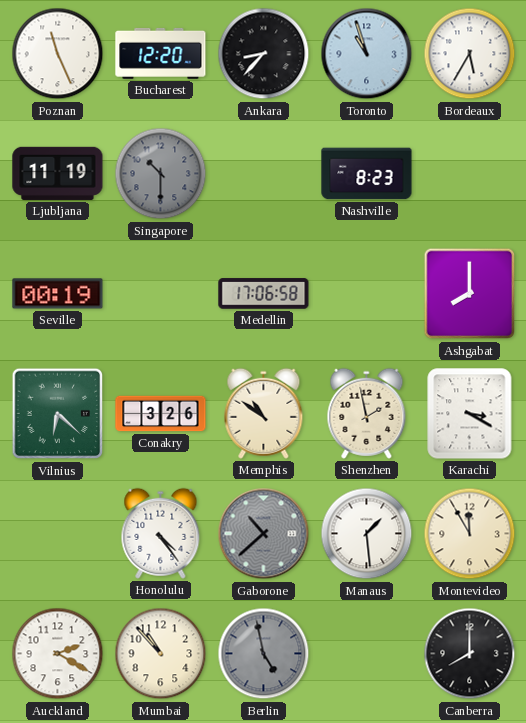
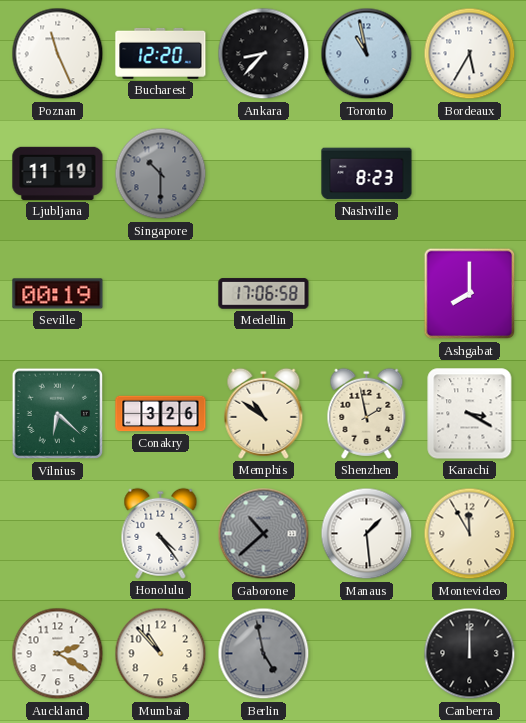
Toronto: 10:57 -> 10:58
Canberra: 8:00 -> 12:00
